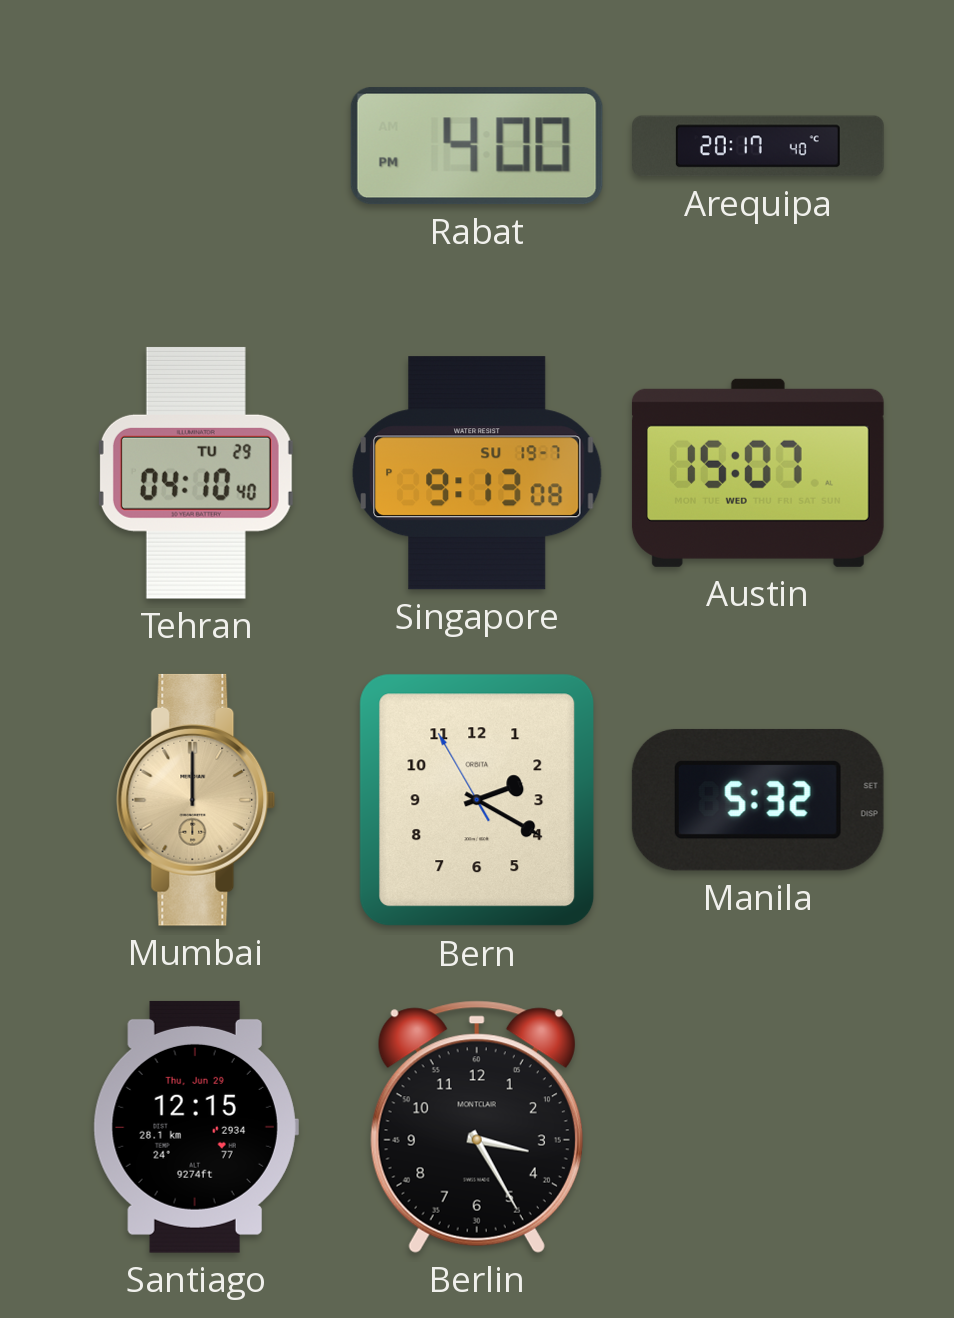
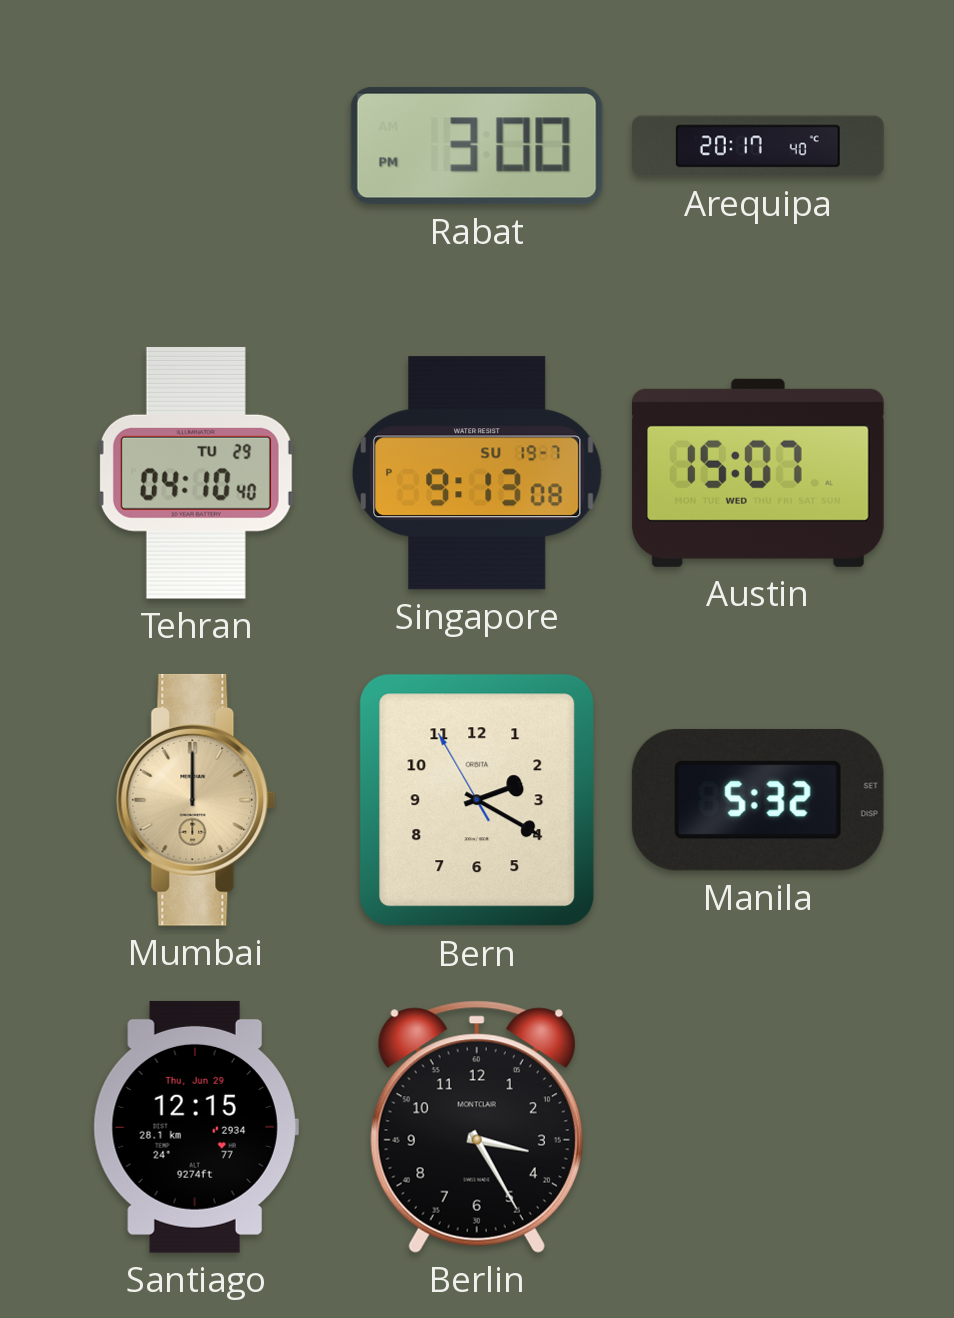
Rabat: 4:00 -> 3:00
